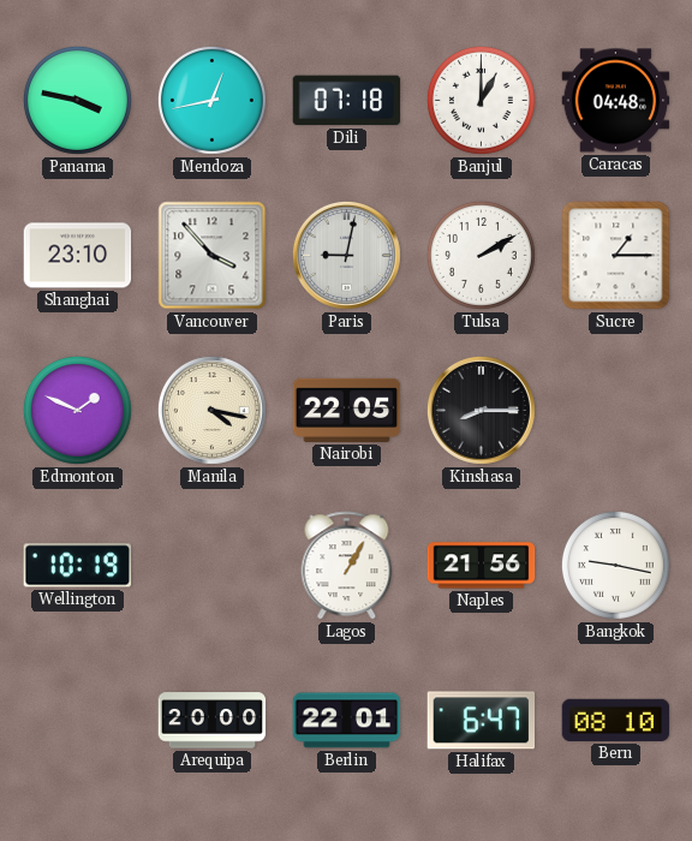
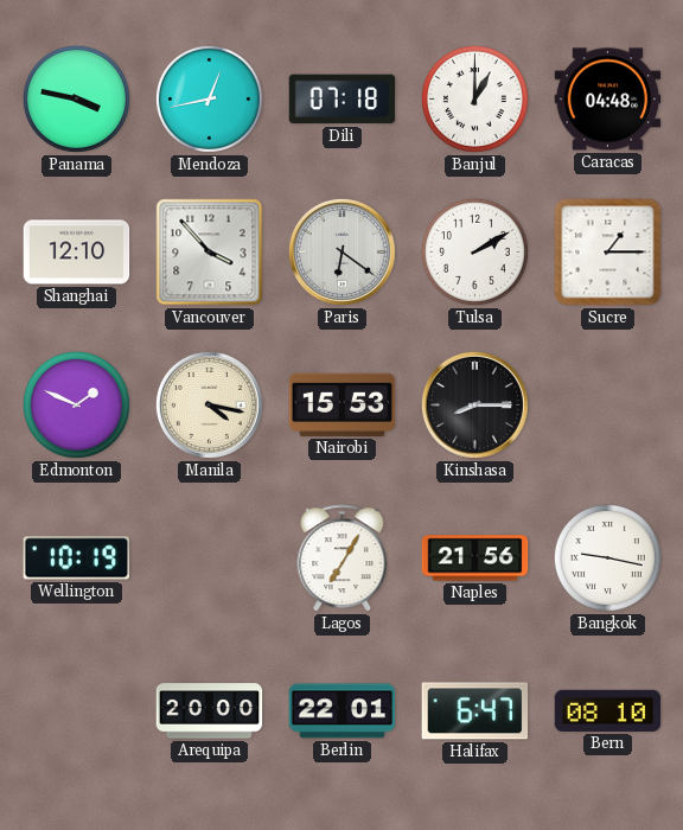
Shanghai: 23:10 -> 12:10
Paris: 9:02 -> 6:21
Nairobi: 22:05 -> 15:53
Lagos: 1:05 -> 7:05
